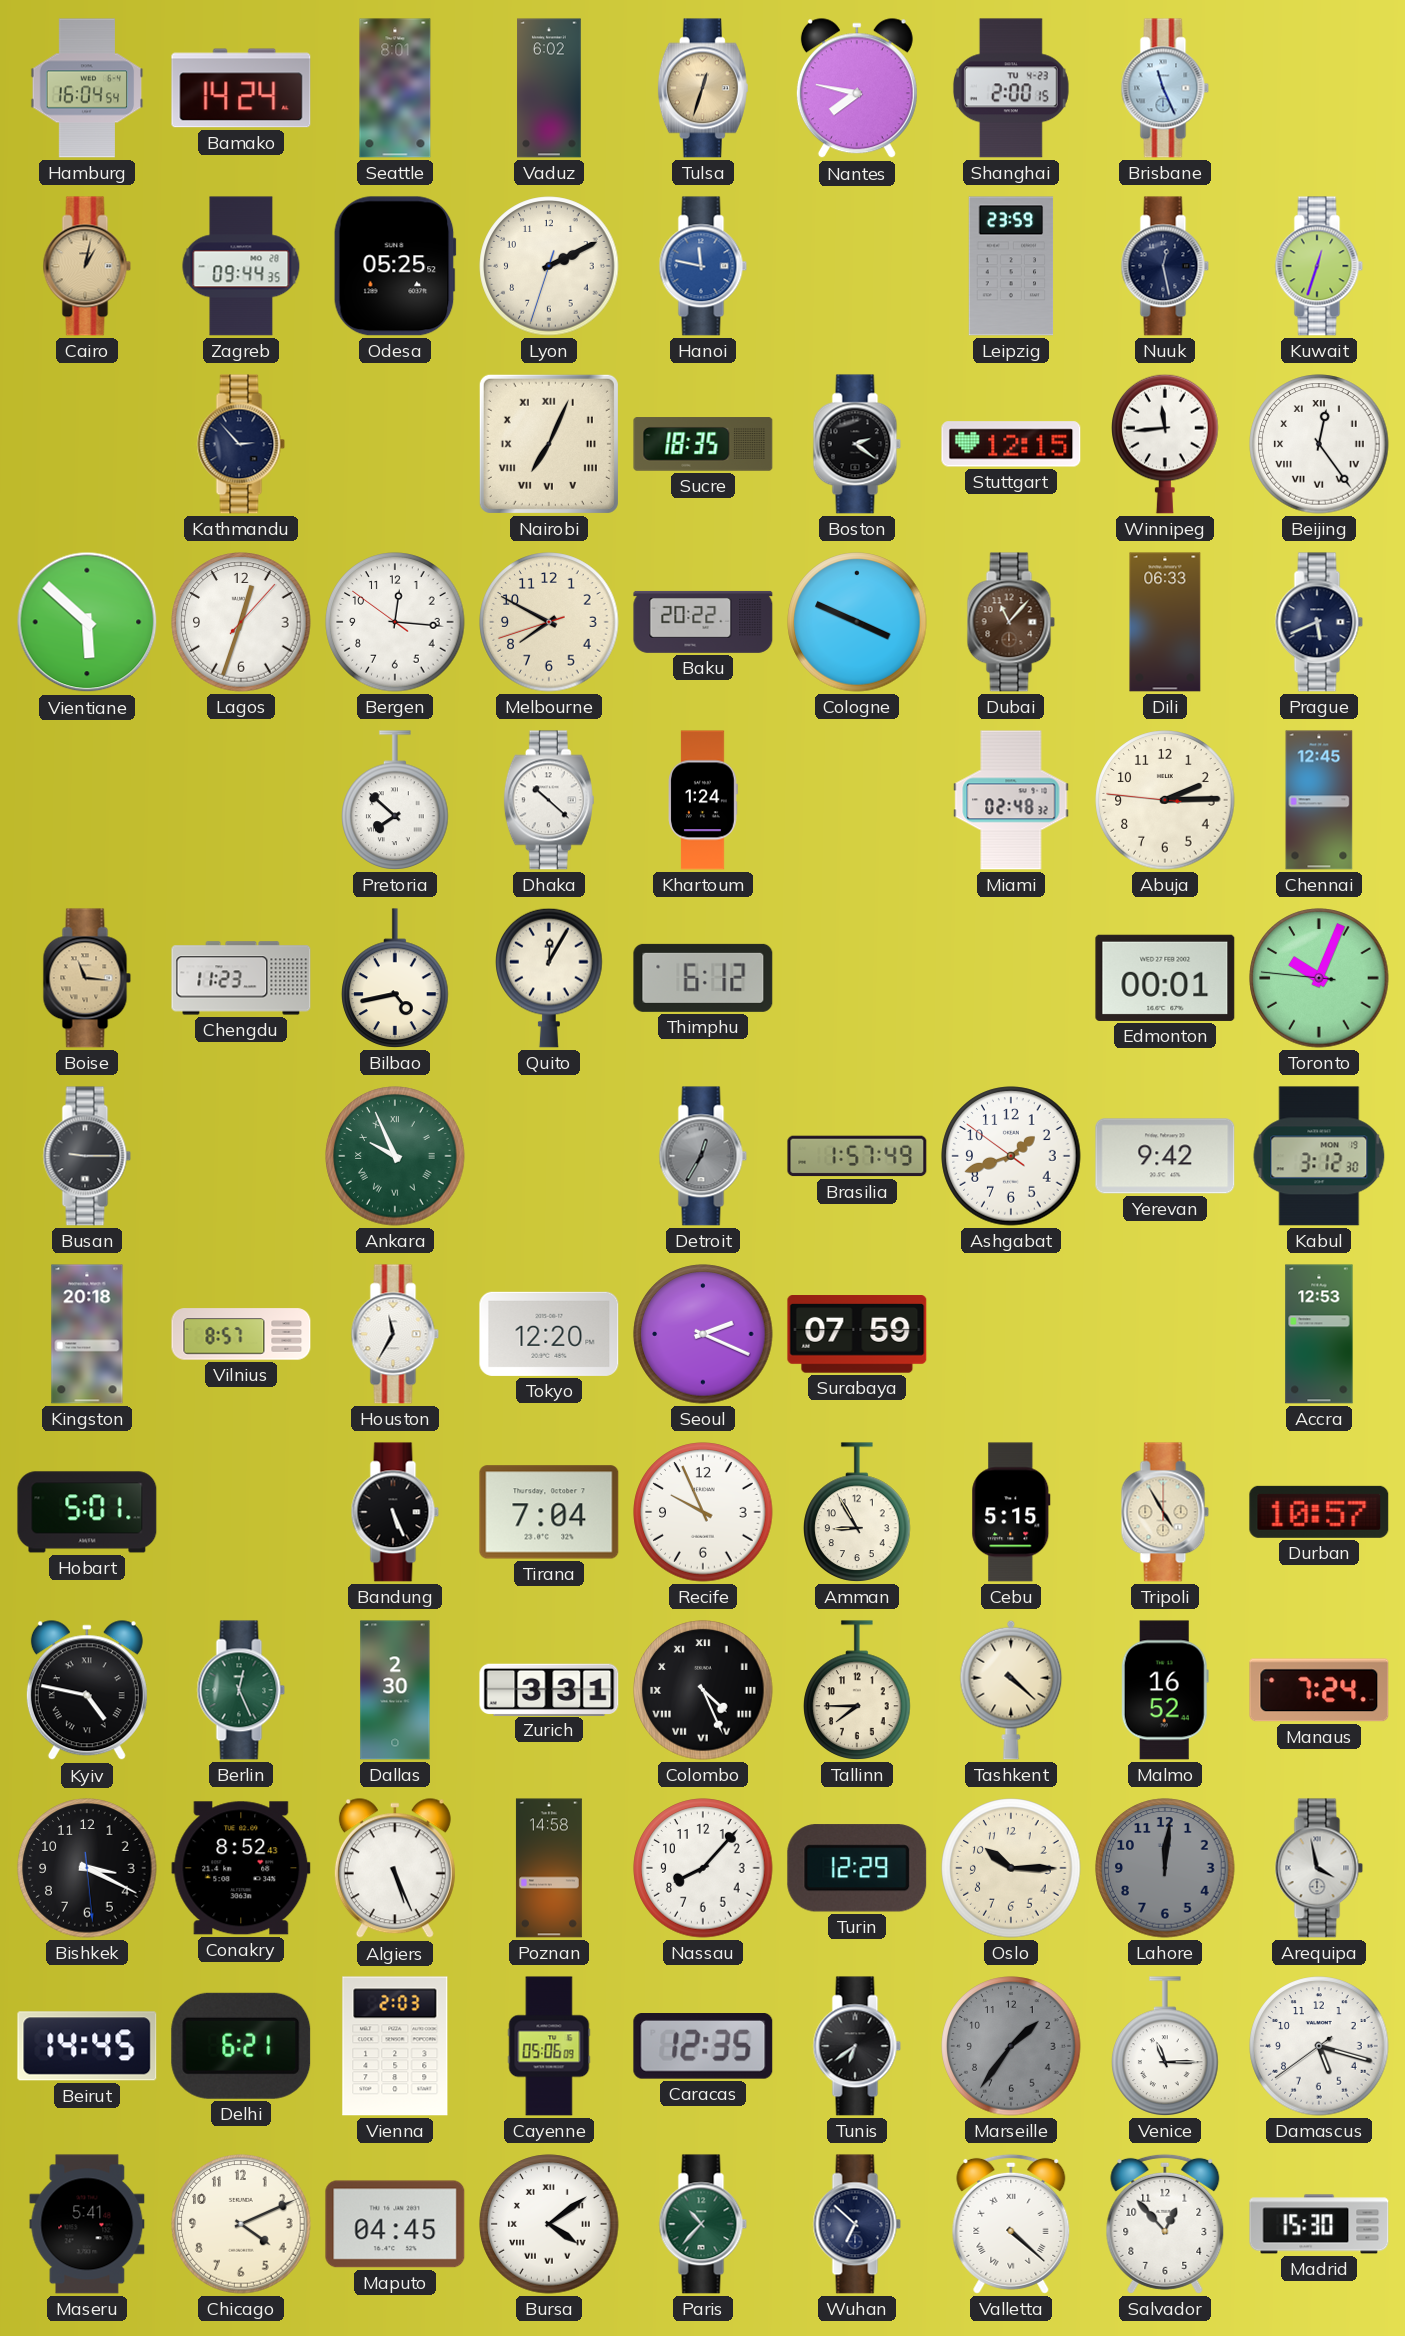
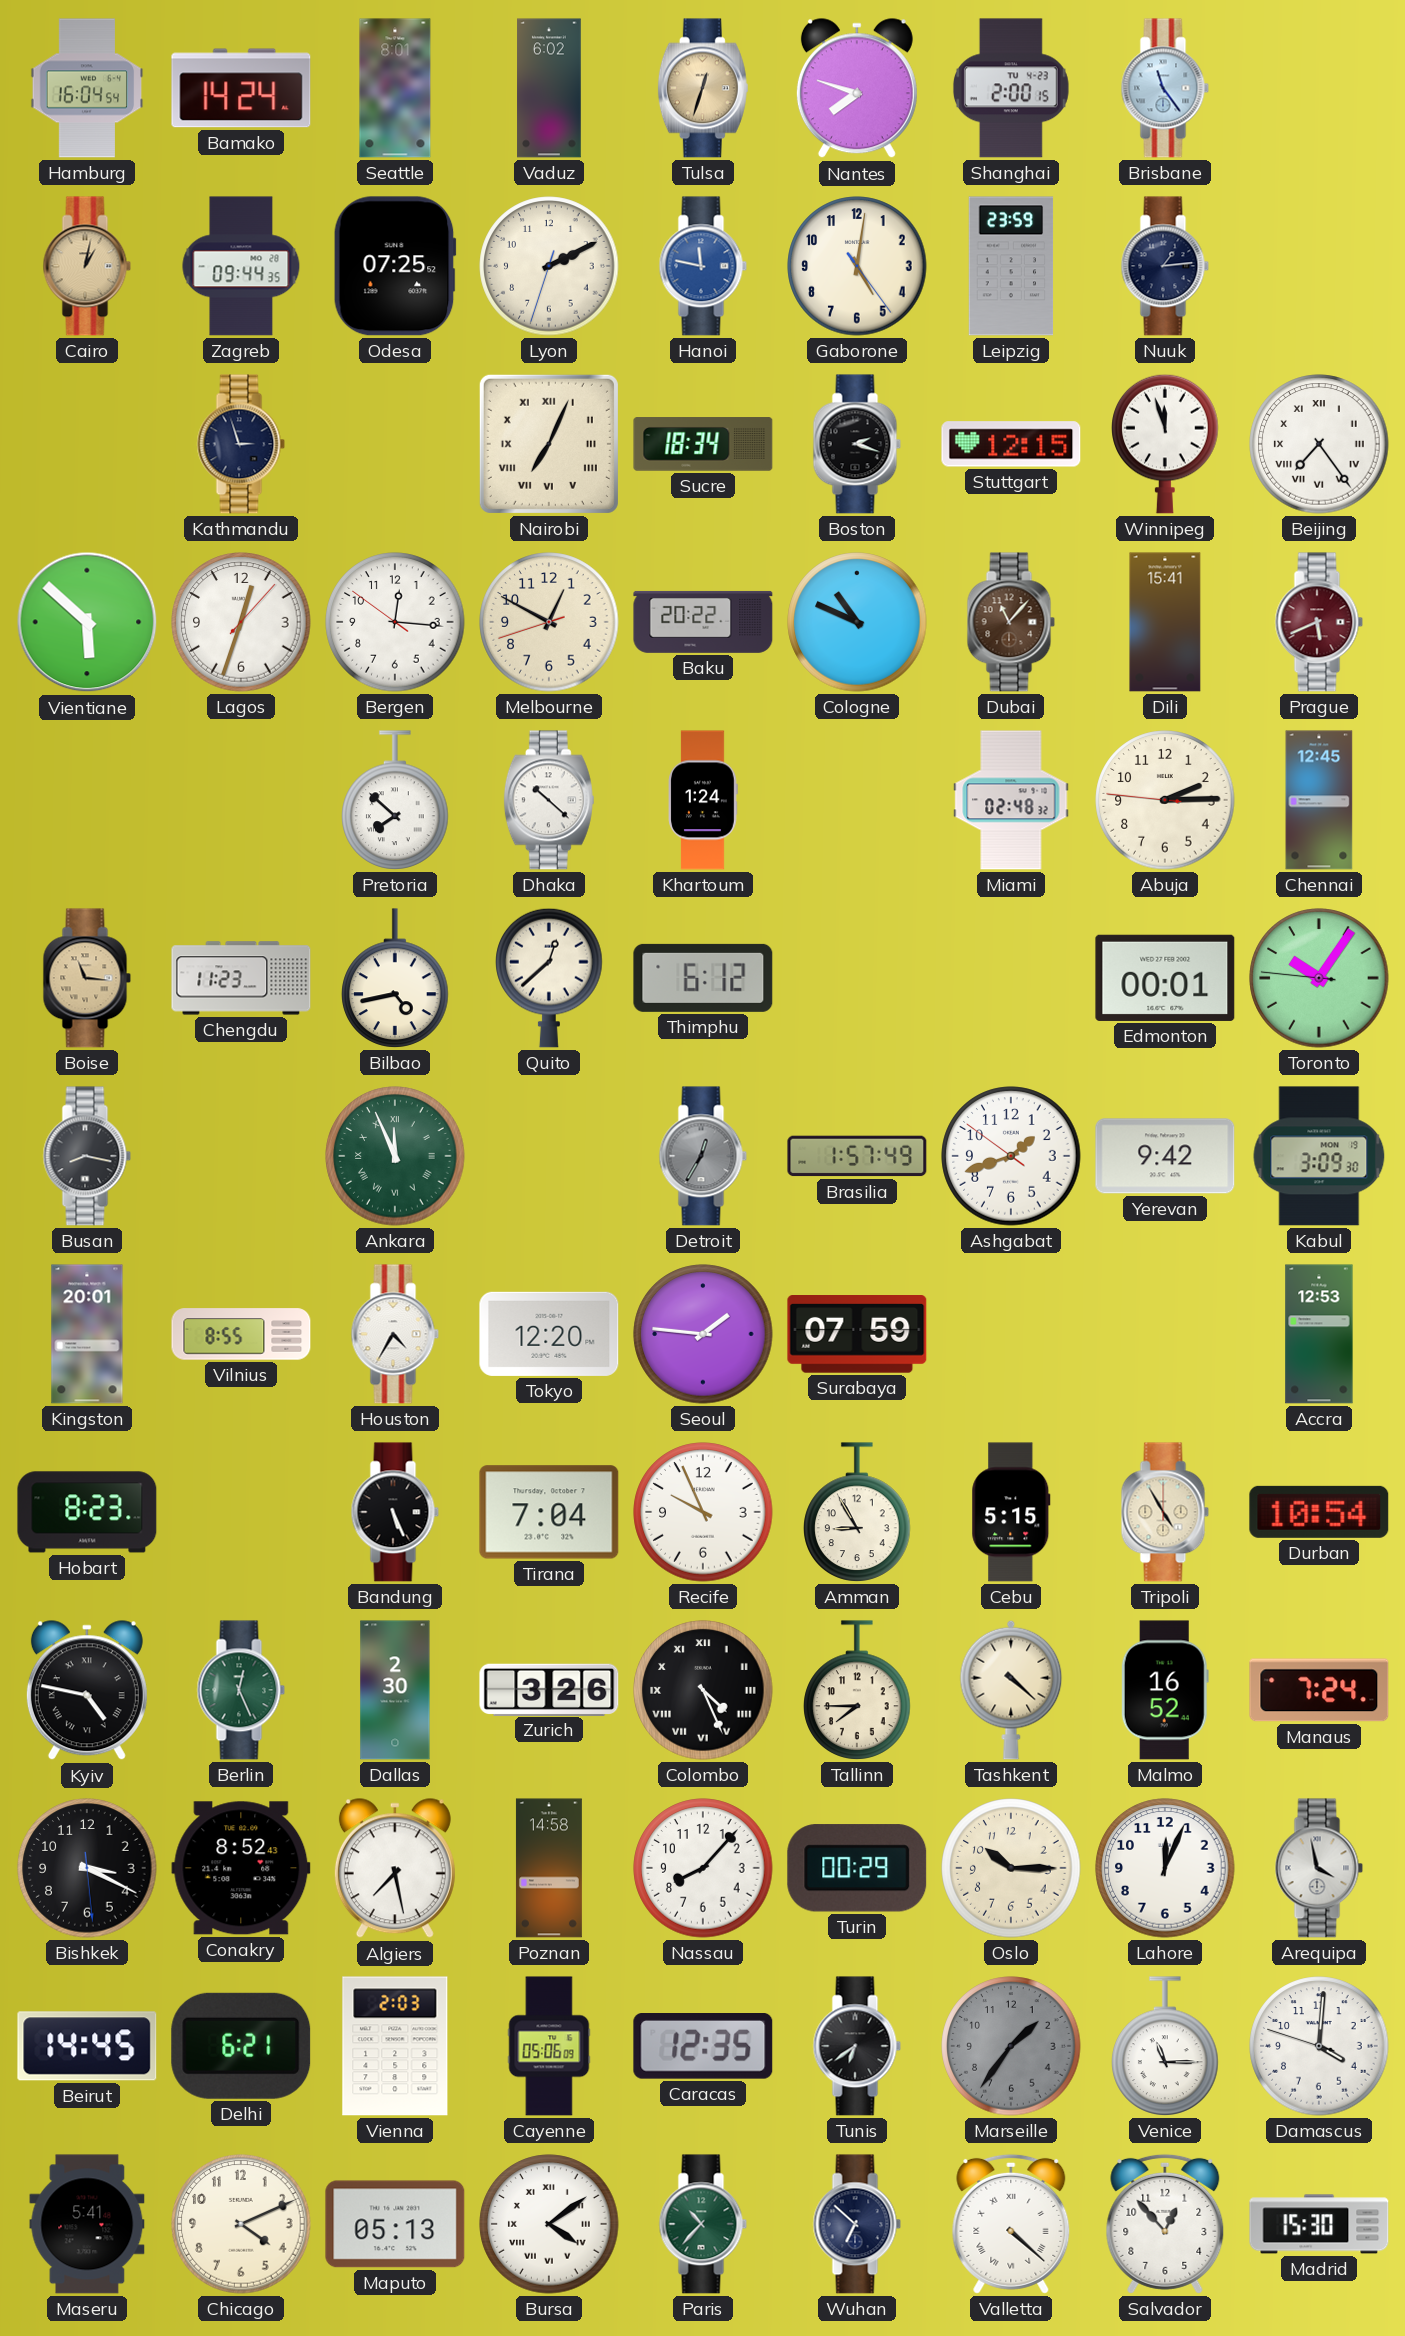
Nantes: 7:47 -> 7:48
Brisbane: 11:26 -> 11:24
Odesa: 05:25 -> 07:25
Gaborone: none -> 5:01
Nuuk: 12:28 -> 1:14
Kuwait: 12:33 -> none
Kathmandu: 2:53 -> 2:57
Sucre: 18:35 -> 18:34
Boston: 2:21 -> 2:18
Winnipeg: 11:44 -> 11:57
Beijing: 12:24 -> 7:24
Melbourne: 7:49 -> 12:49
Cologne: 3:49 -> 10:49
Dili: 06:33 -> 15:41
Prague dial: navy -> burgundy
Quito: 12:05 -> 12:38
Toronto: 10:03 -> 10:05
Busan: 9:15 -> 8:17
Ankara: 9:56 -> 11:56
Kabul: 3:12 -> 3:09
Kingston: 20:18 -> 20:01
Vilnius: 8:57 -> 8:55
Houston: 11:35 -> 4:35
Seoul: 2:19 -> 1:46
Hobart: 5:01 -> 8:23
Durban: 10:57 -> 10:54
Zurich: 3:31 -> 3:26
Algiers: 5:26 -> 7:28
Turin: 12:29 -> 00:29
Lahore: 12:01 -> 12:04
Lahore dial: grey -> white
Damascus: 5:17 -> 4:00
Maputo: 04:45 -> 05:13
